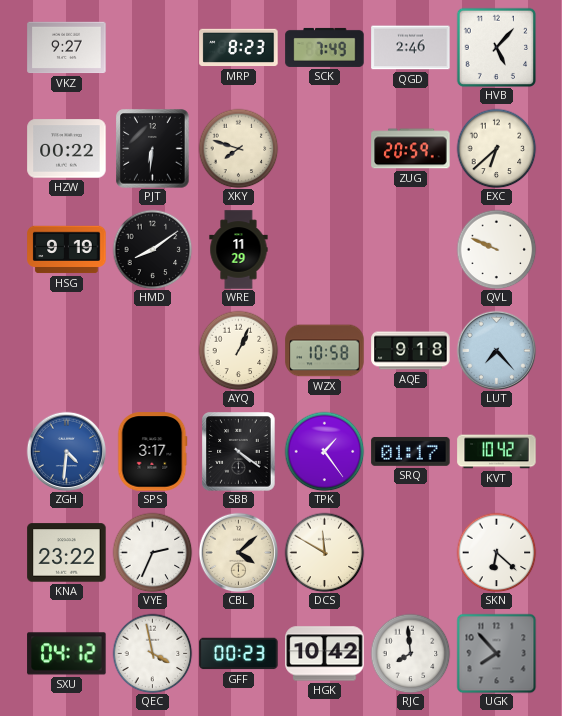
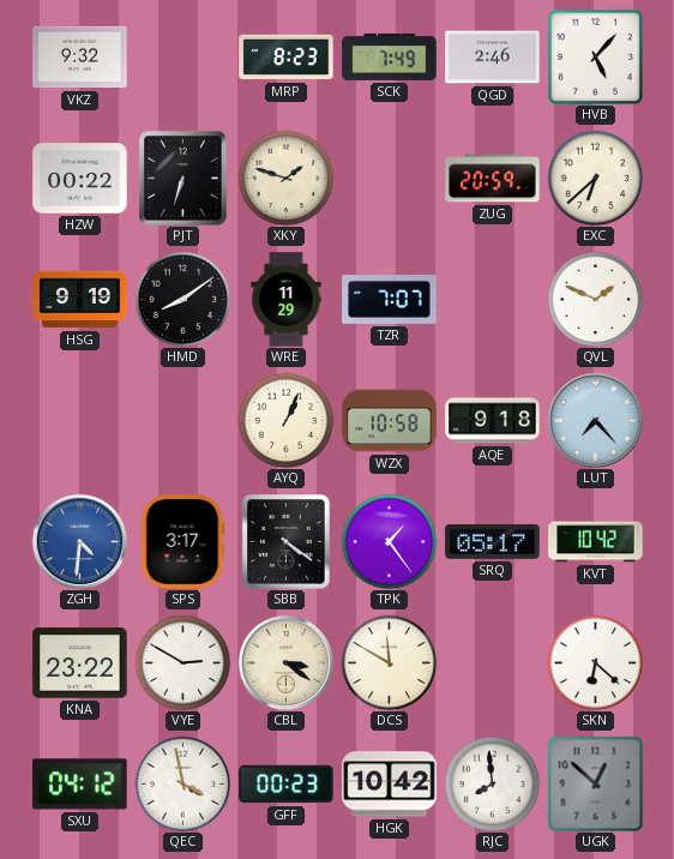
VKZ: 9:27 -> 9:32
PJT: 6:31 -> 6:33
XKY: 7:48 -> 1:48
TZR: none -> 7:07
QVL: 9:49 -> 1:49
SRQ: 01:17 -> 05:17
VYE: 2:34 -> 2:50
CBL: 4:08 -> 3:21
UGK: 7:53 -> 12:52
